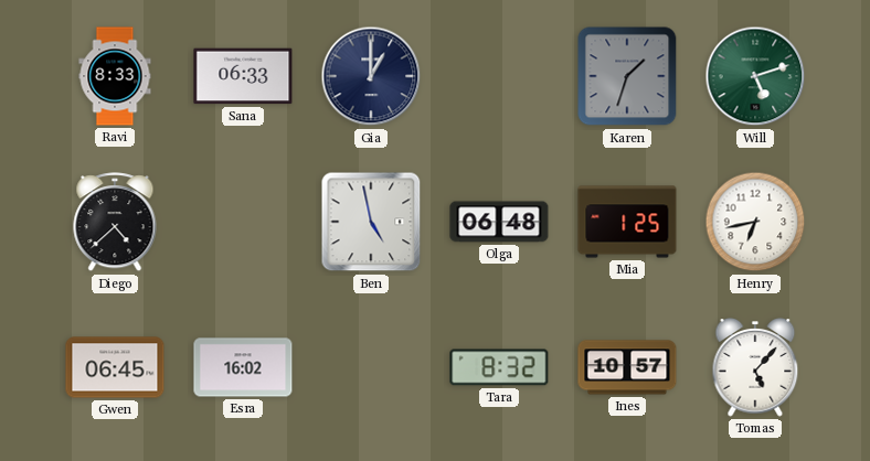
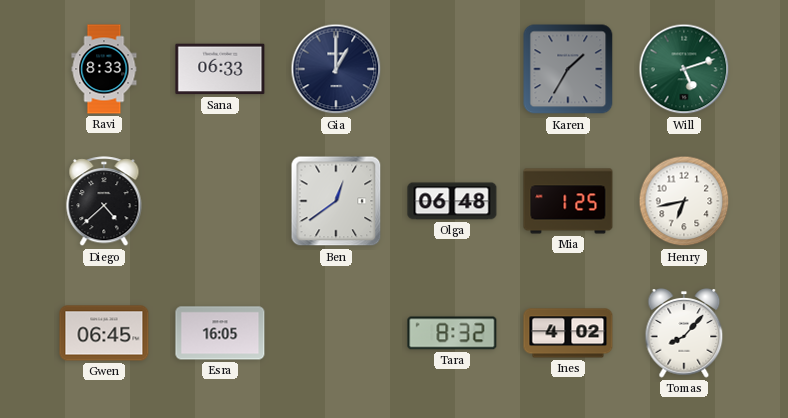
Karen: 1:33 -> 1:35
Ben: 4:58 -> 12:39
Esra: 16:02 -> 16:05
Ines: 10:57 -> 4:02
Tomas: 5:07 -> 8:07
